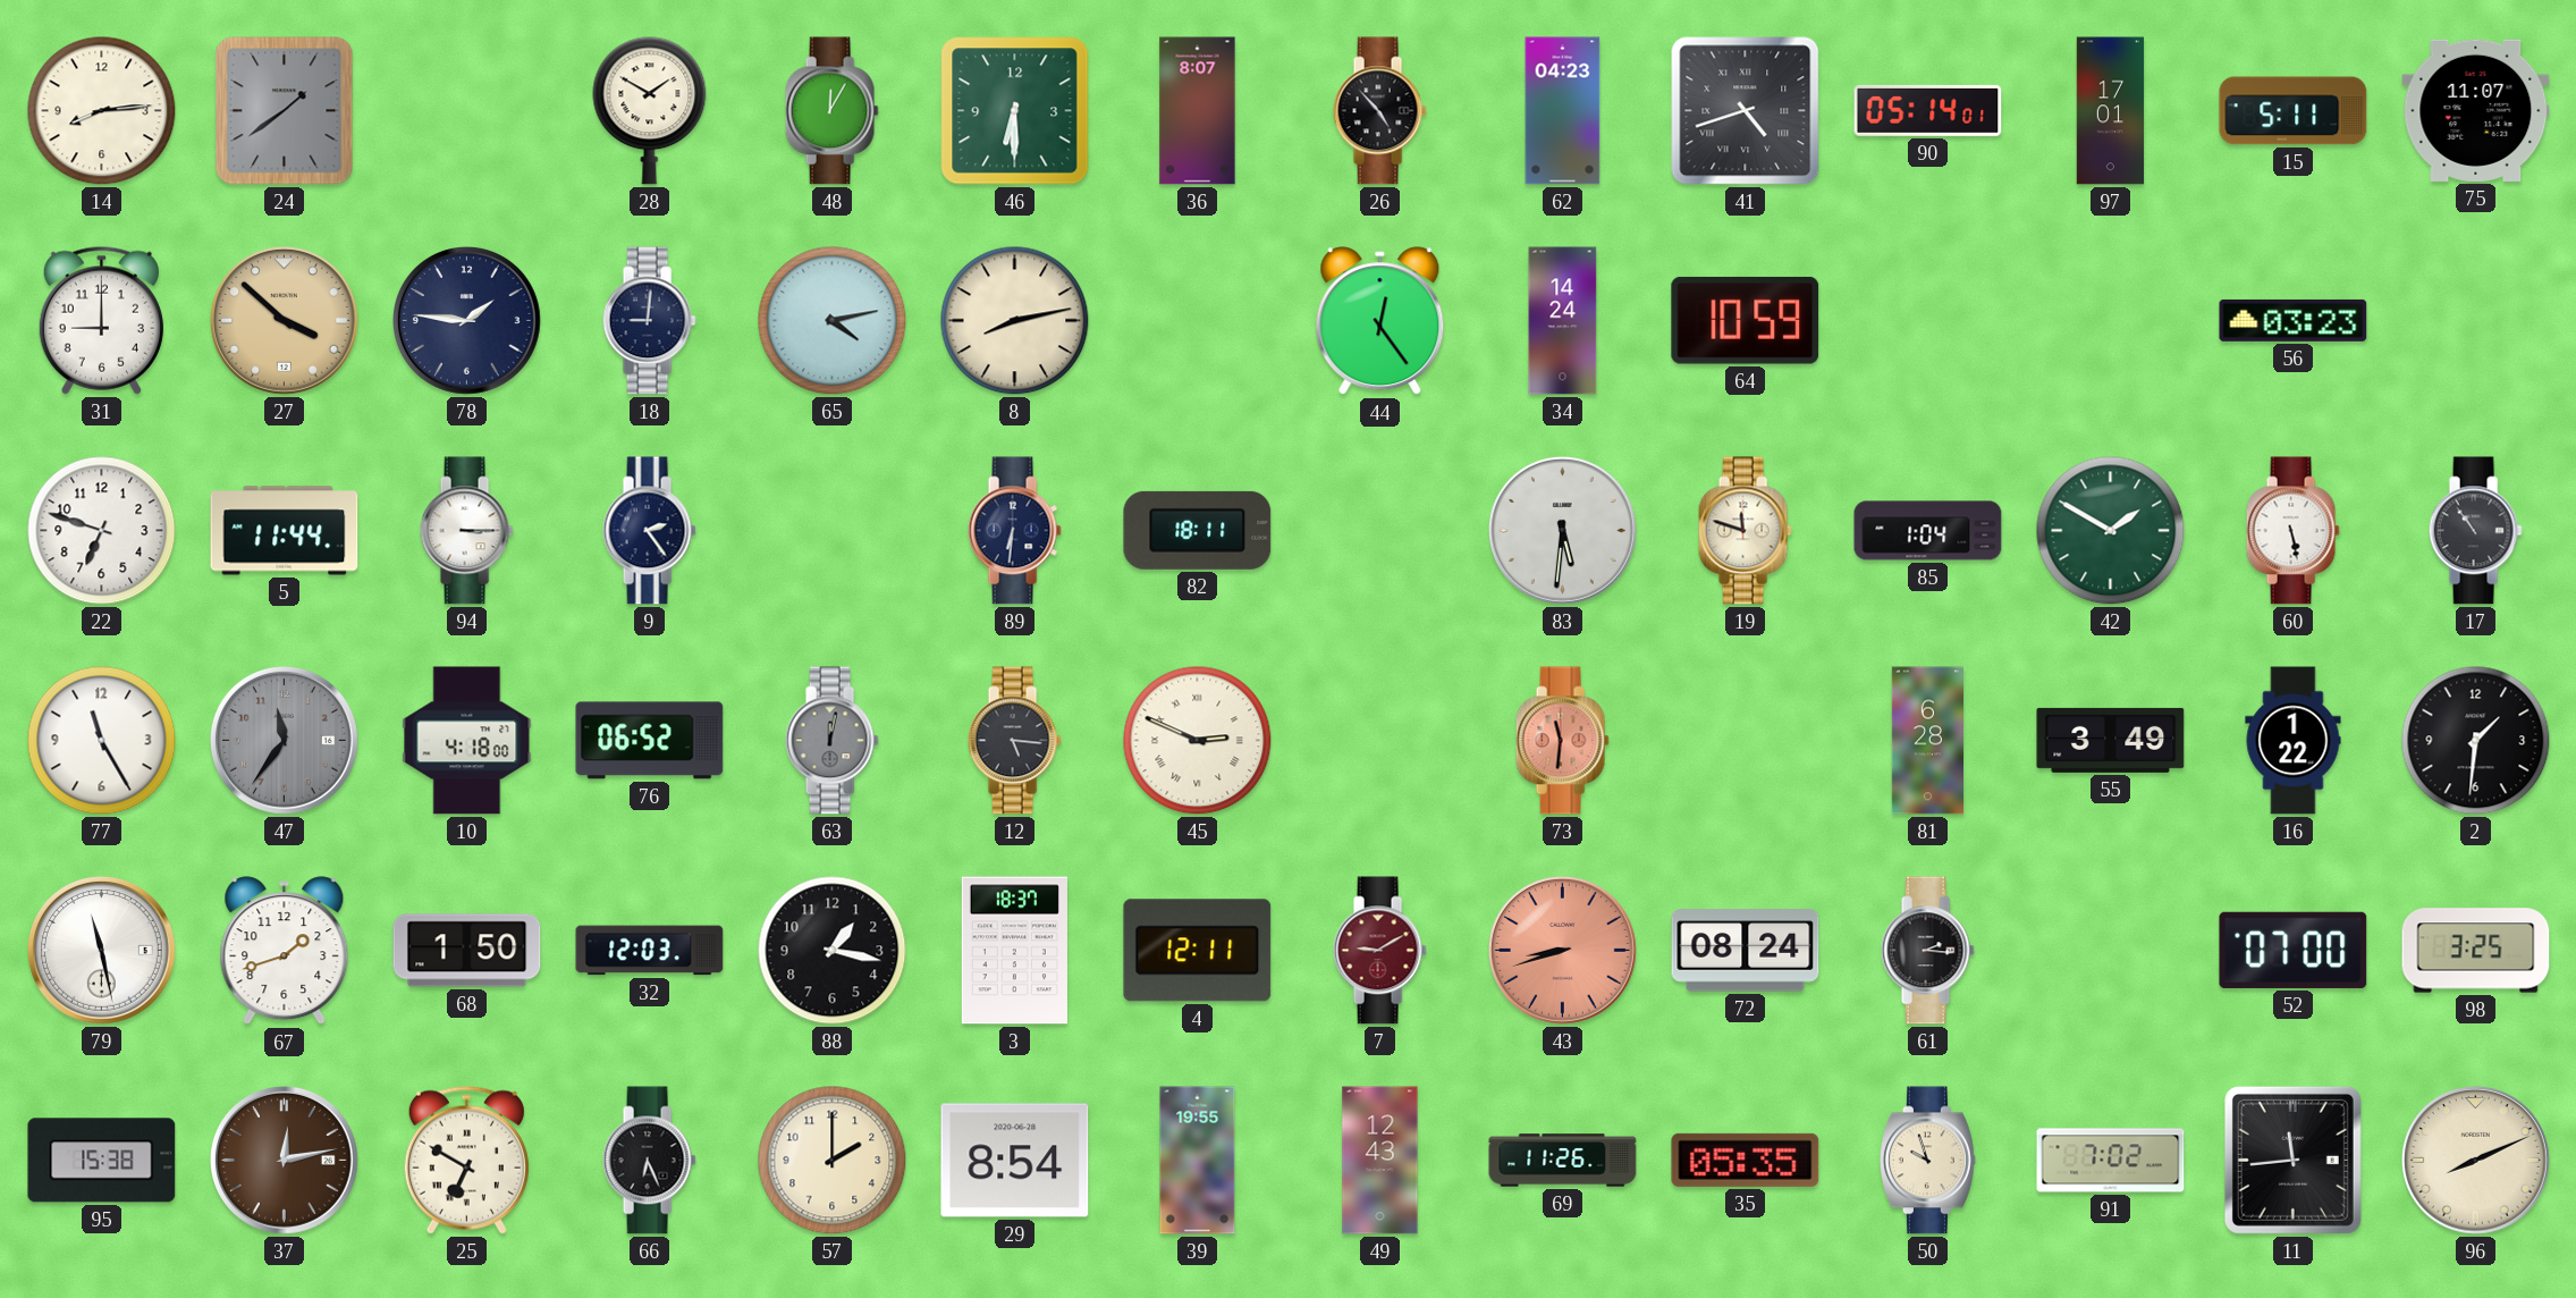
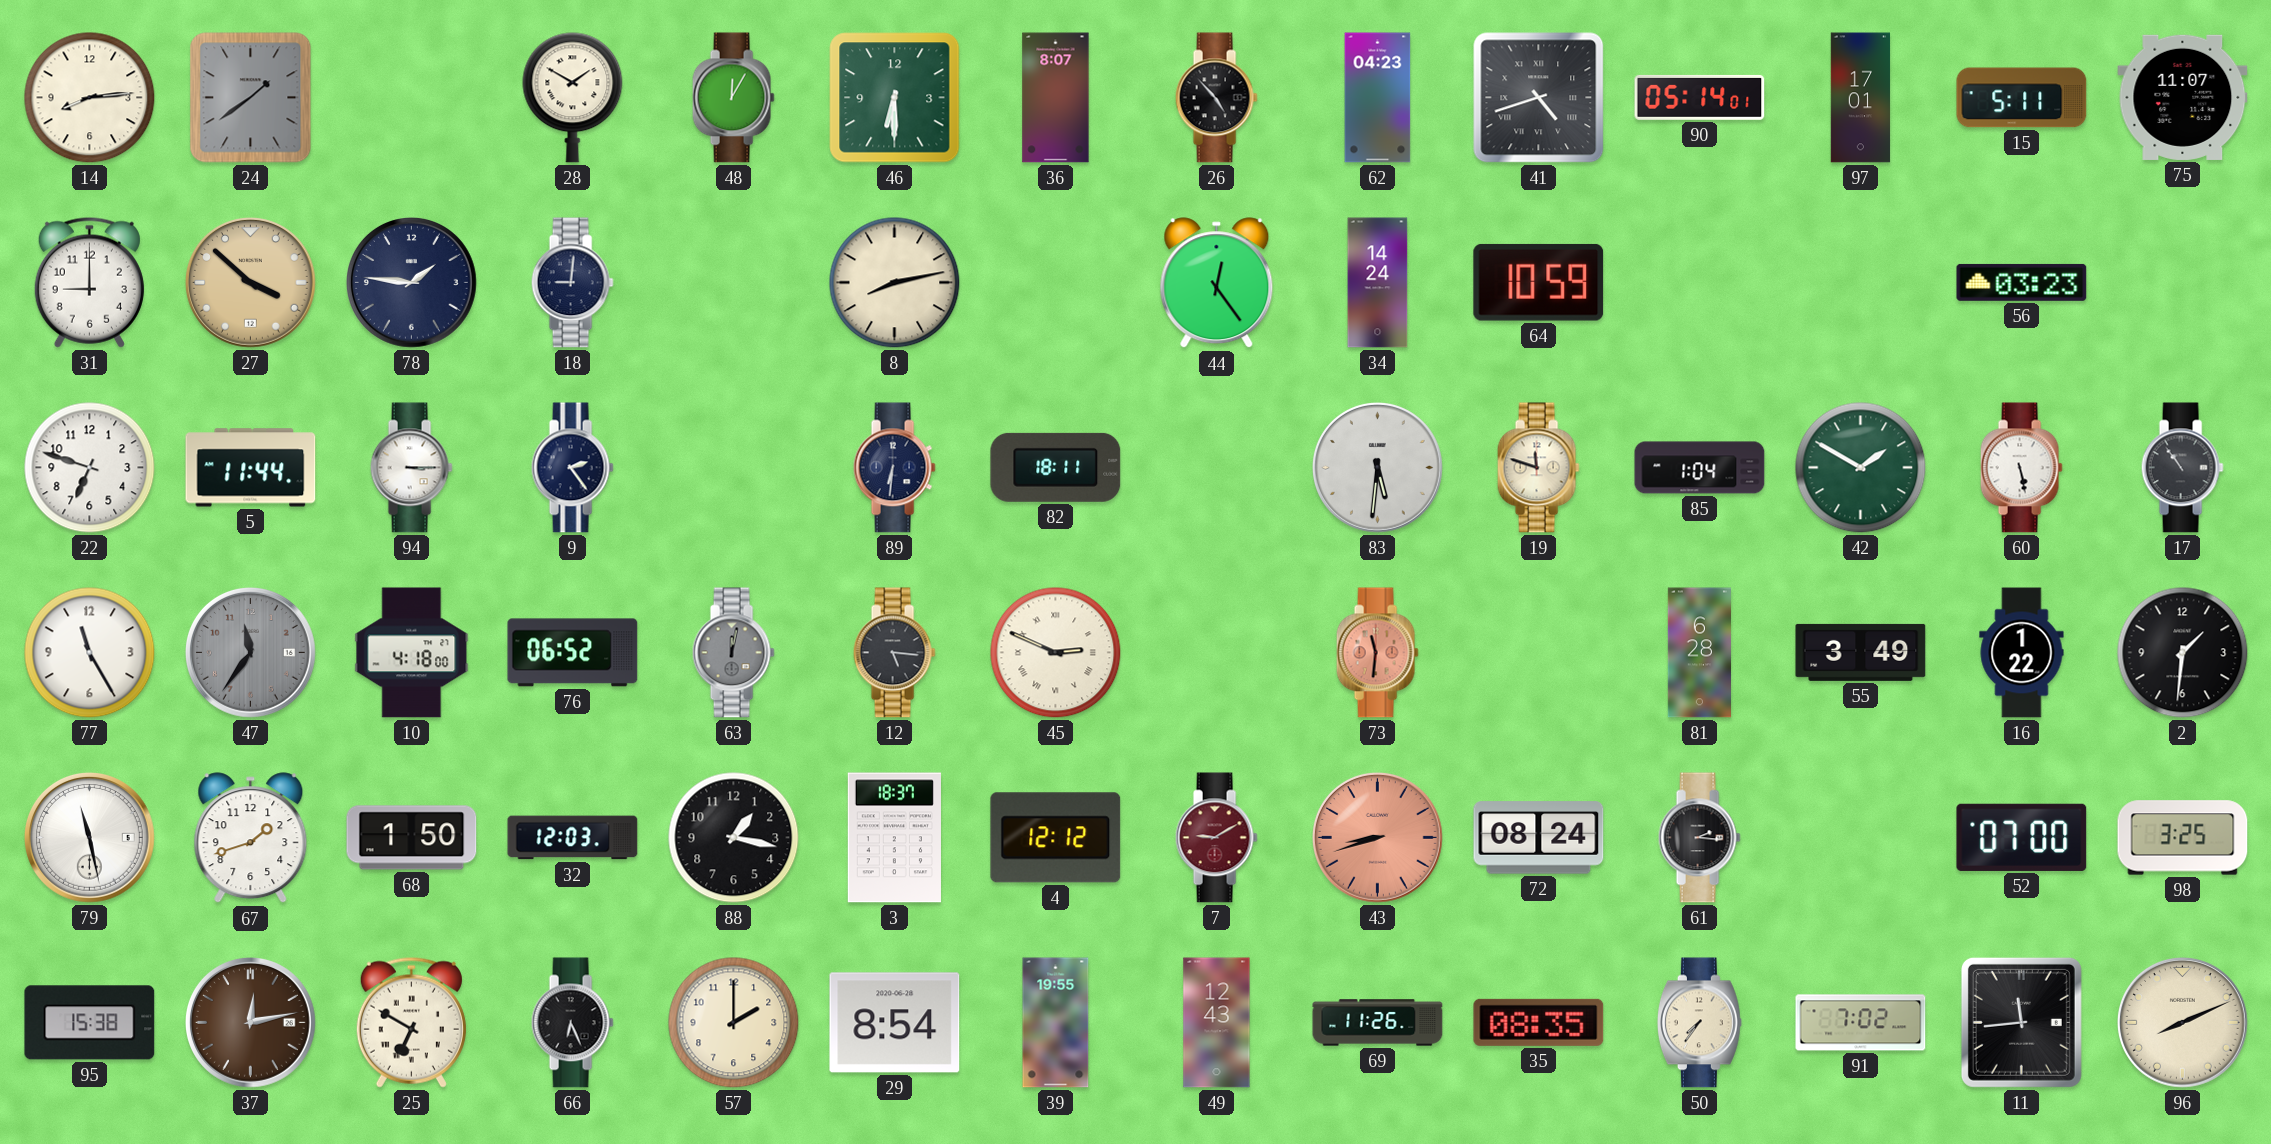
65: 4:13 -> none
4: 12:11 -> 12:12
35: 05:35 -> 08:35
50: 9:57 -> 7:36
